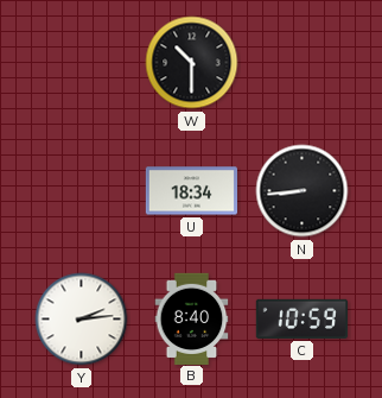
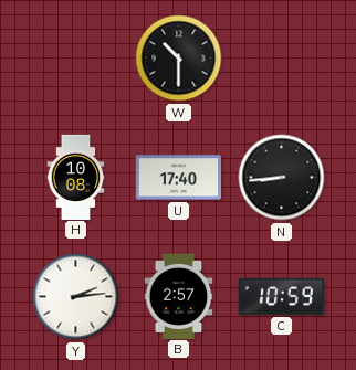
H: none -> 10:08
U: 18:34 -> 17:40
B: 8:40 -> 2:57
